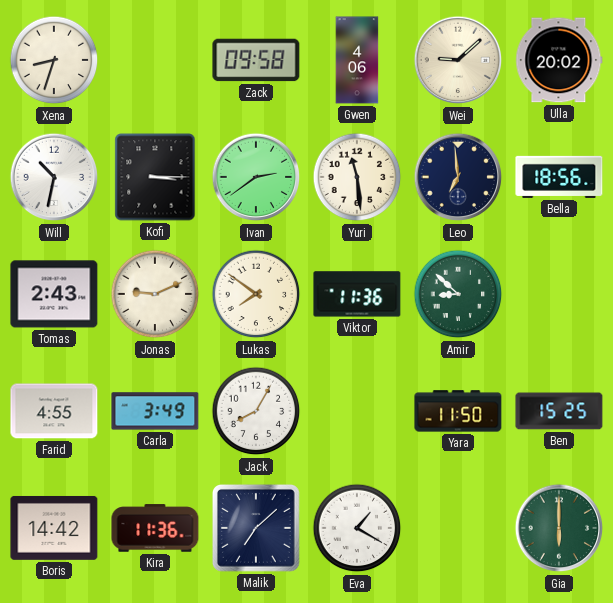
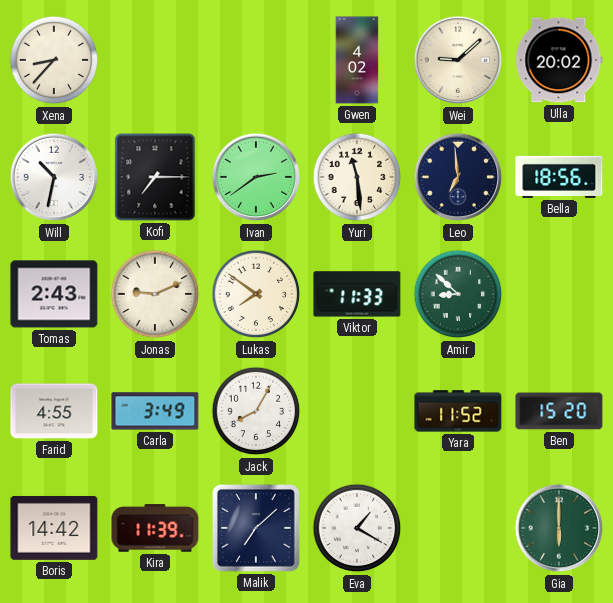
Xena: 8:33 -> 8:37
Zack: 09:58 -> none
Gwen: 4:06 -> 4:02
Kofi: 3:15 -> 7:15
Viktor: 11:36 -> 11:33
Yara: 11:50 -> 11:52
Ben: 15:25 -> 15:20
Kira: 11:36 -> 11:39
